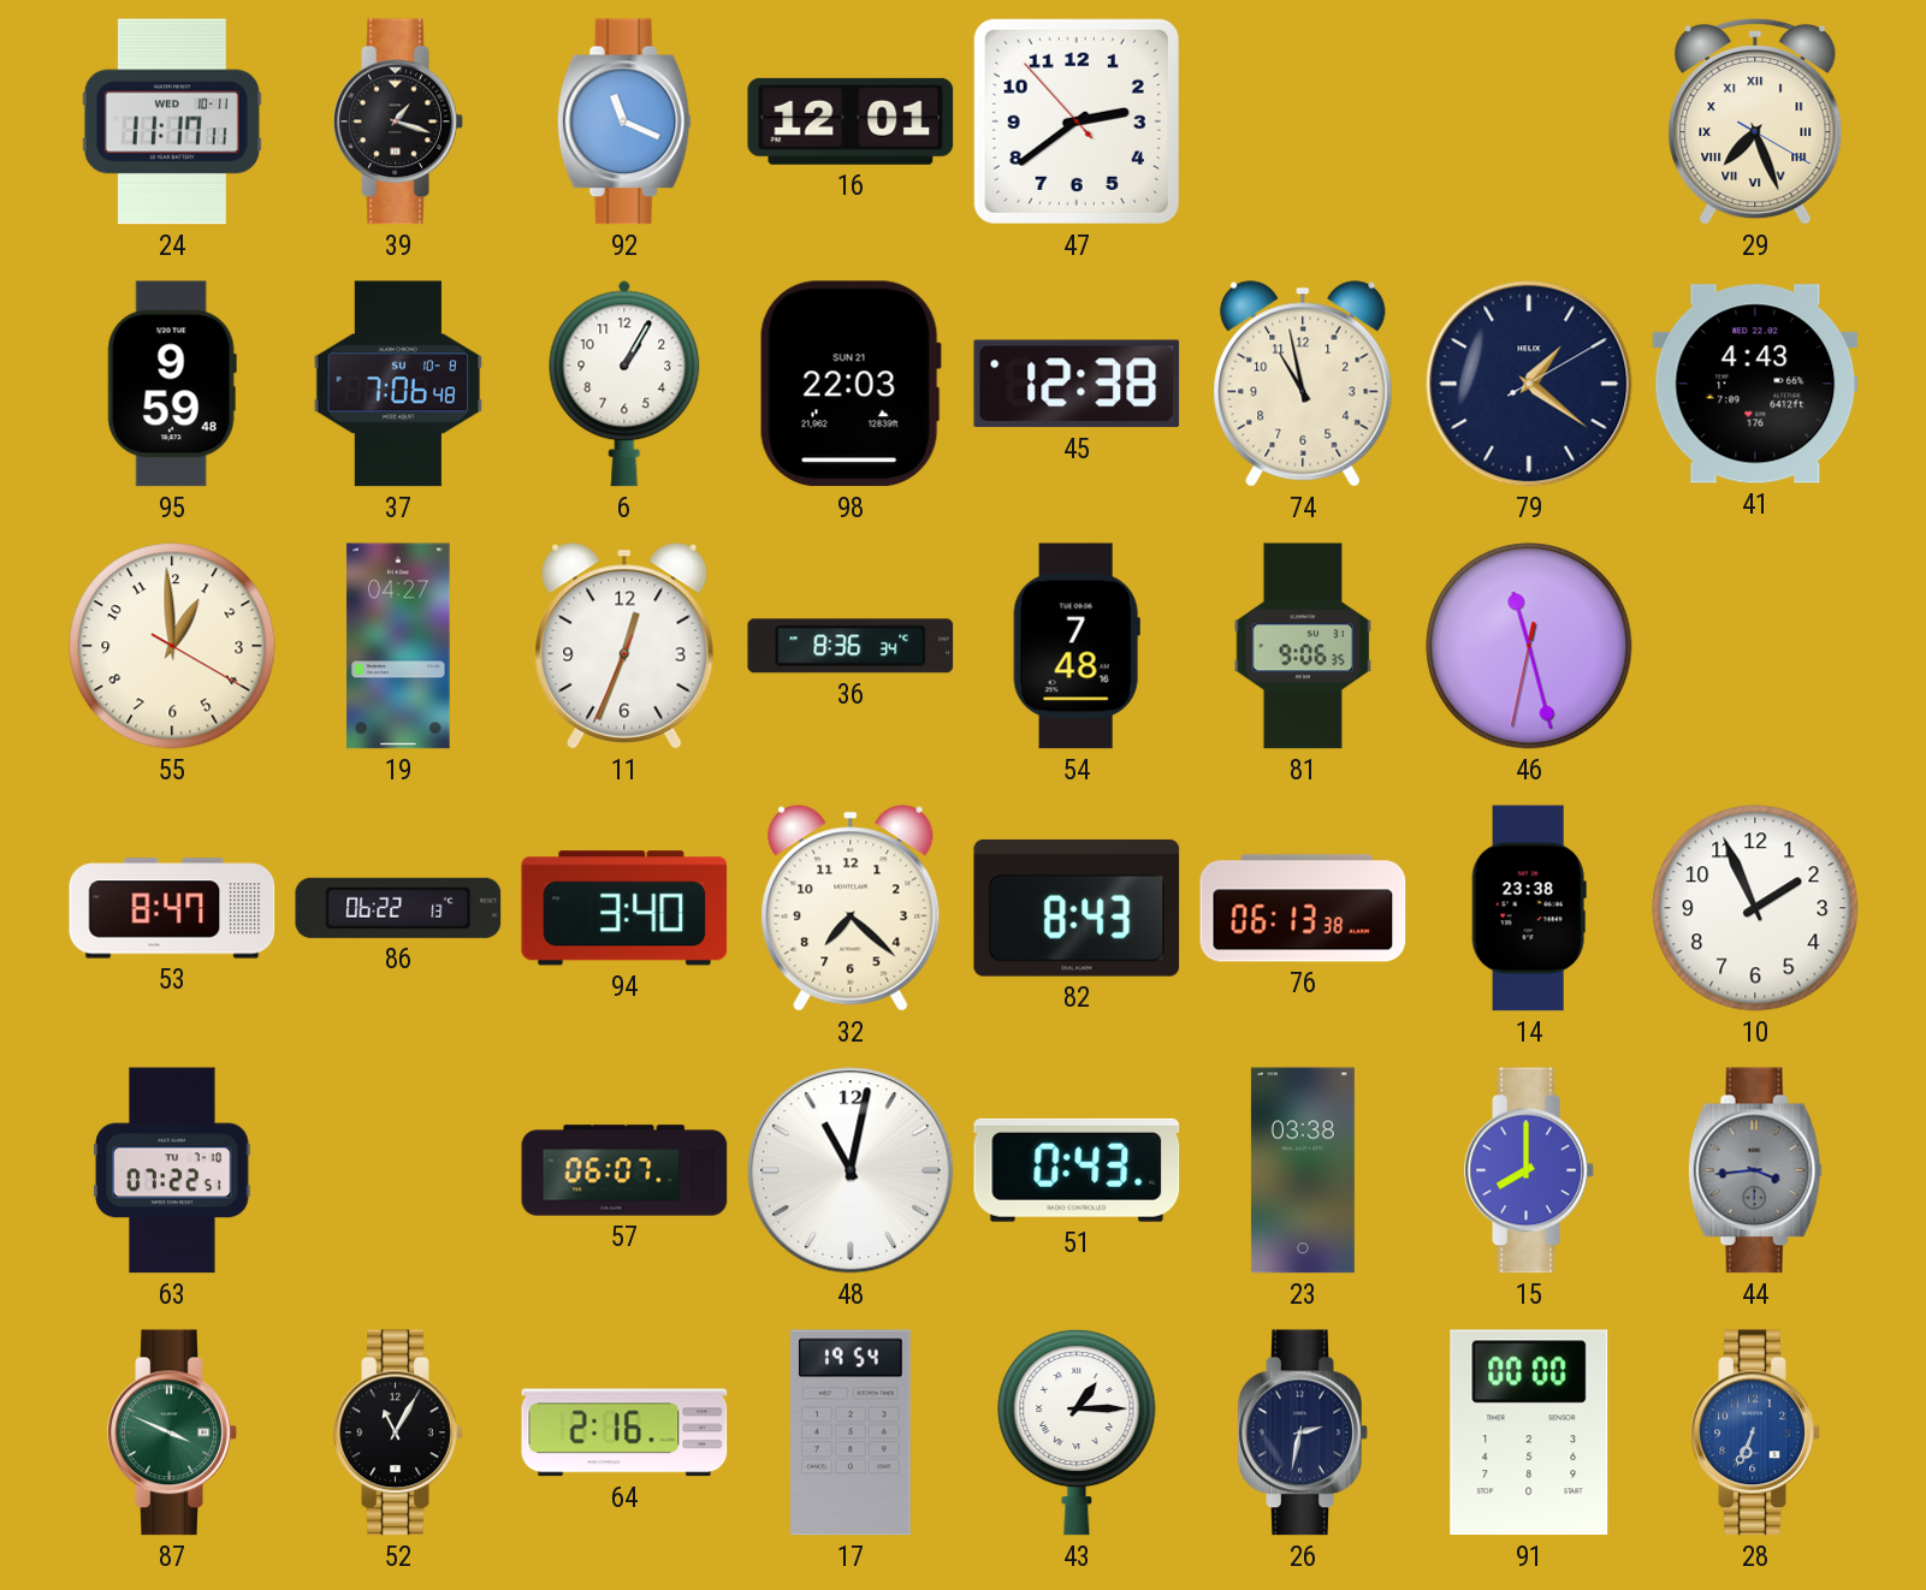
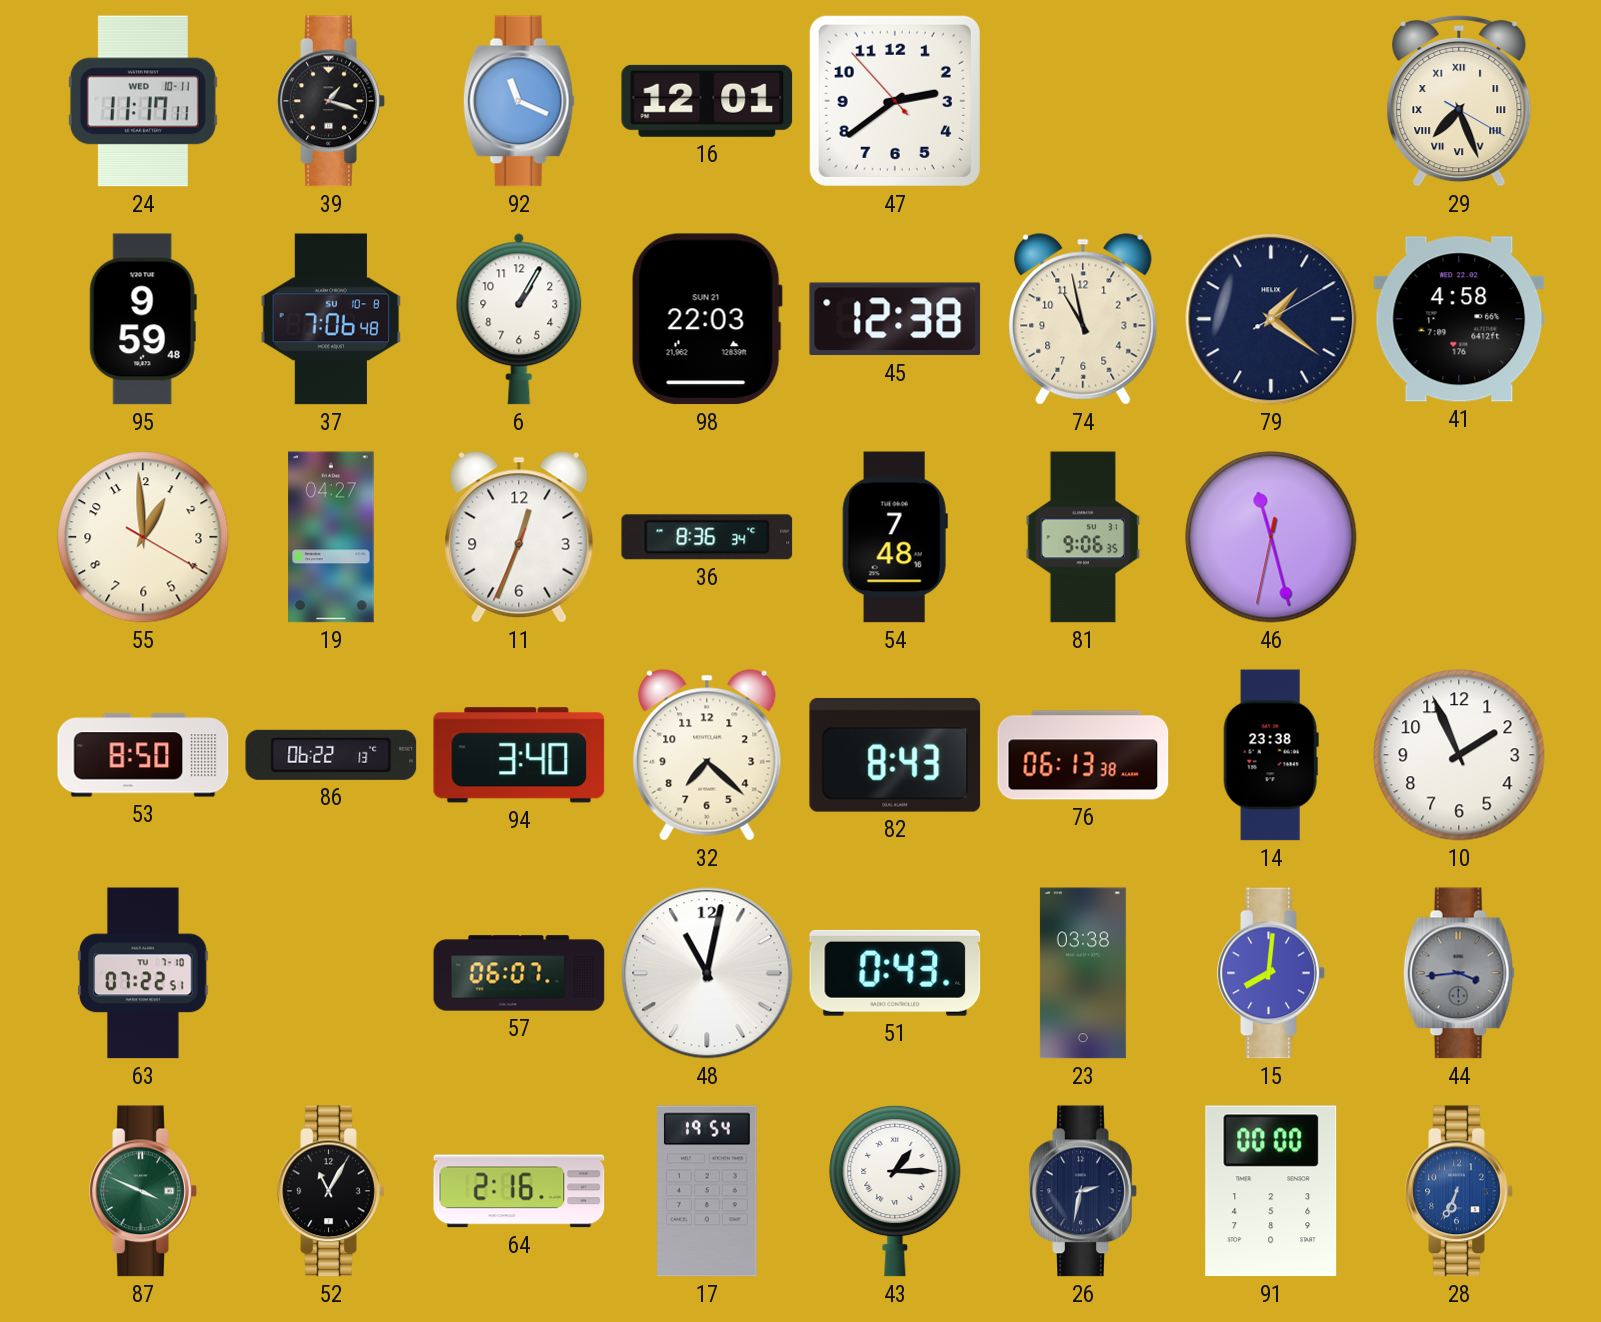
41: 4:43 -> 4:58
53: 8:47 -> 8:50
15: 8:00 -> 8:01
